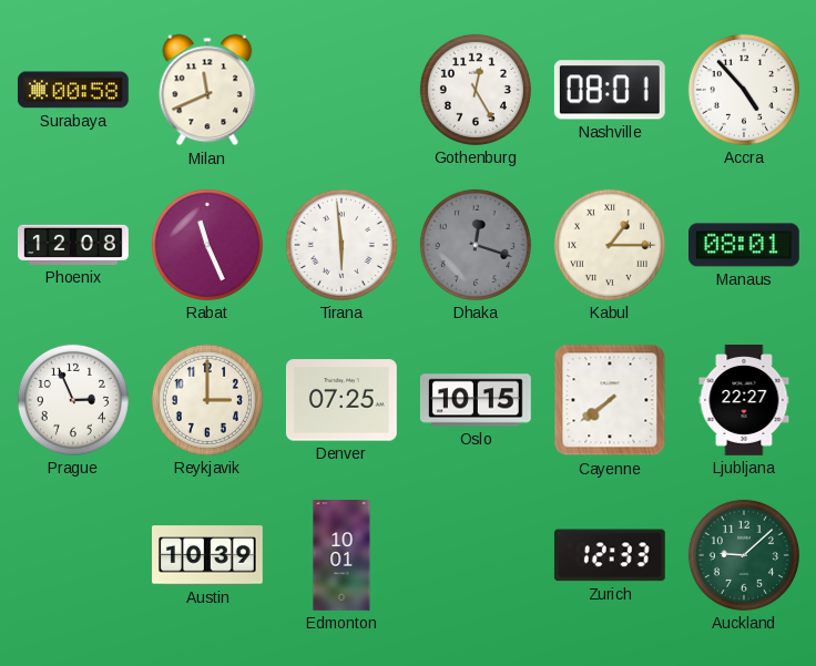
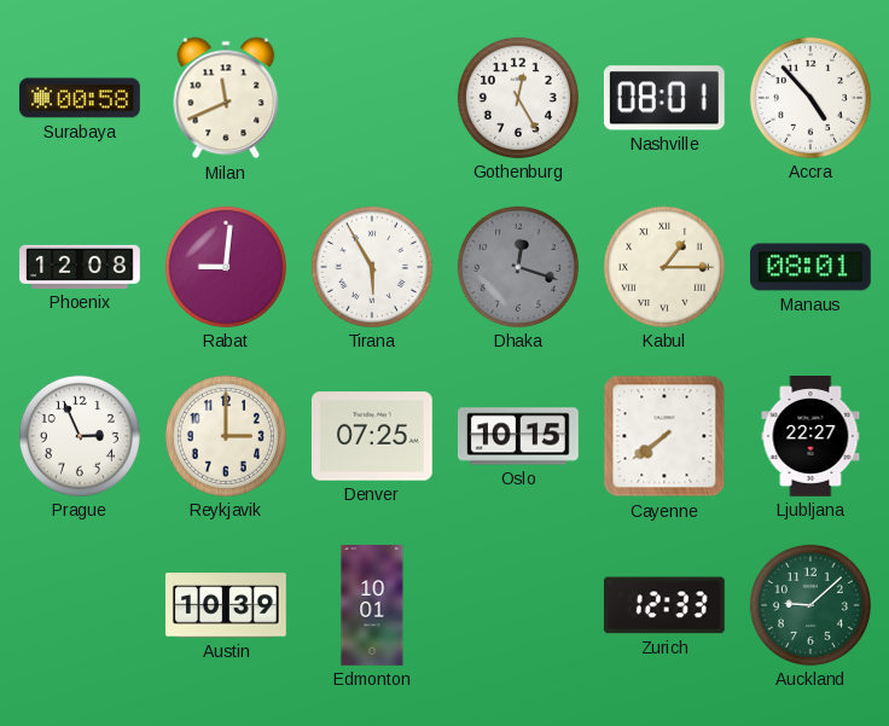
Rabat: 11:26 -> 9:01
Tirana: 5:59 -> 5:55
